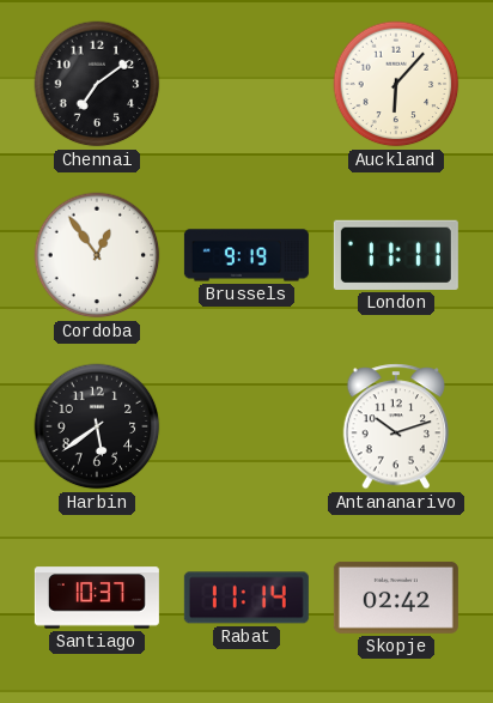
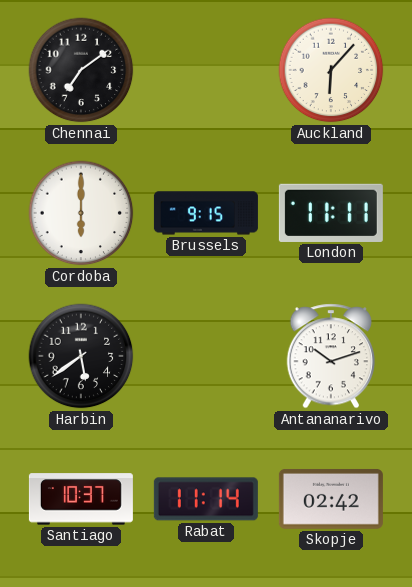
Cordoba: 12:54 -> 6:00
Brussels: 9:19 -> 9:15
